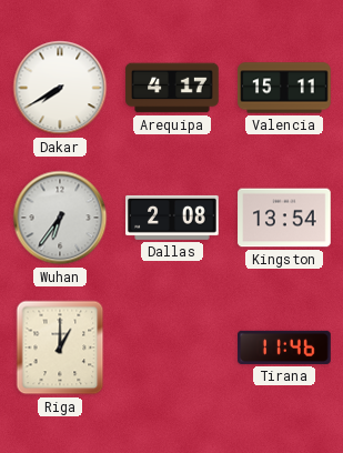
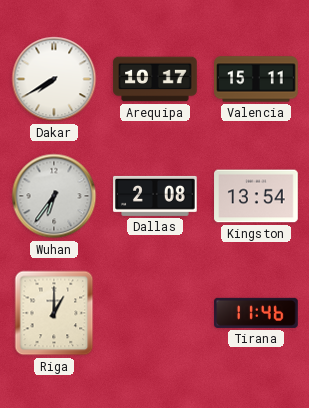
Arequipa: 4:17 -> 10:17
